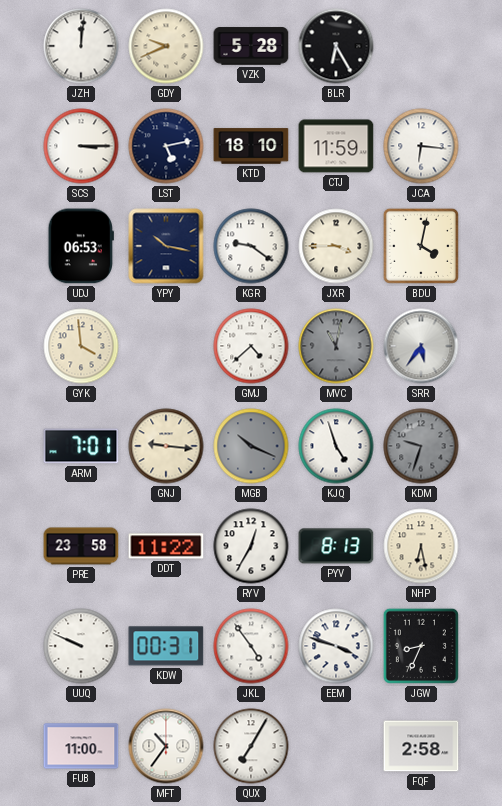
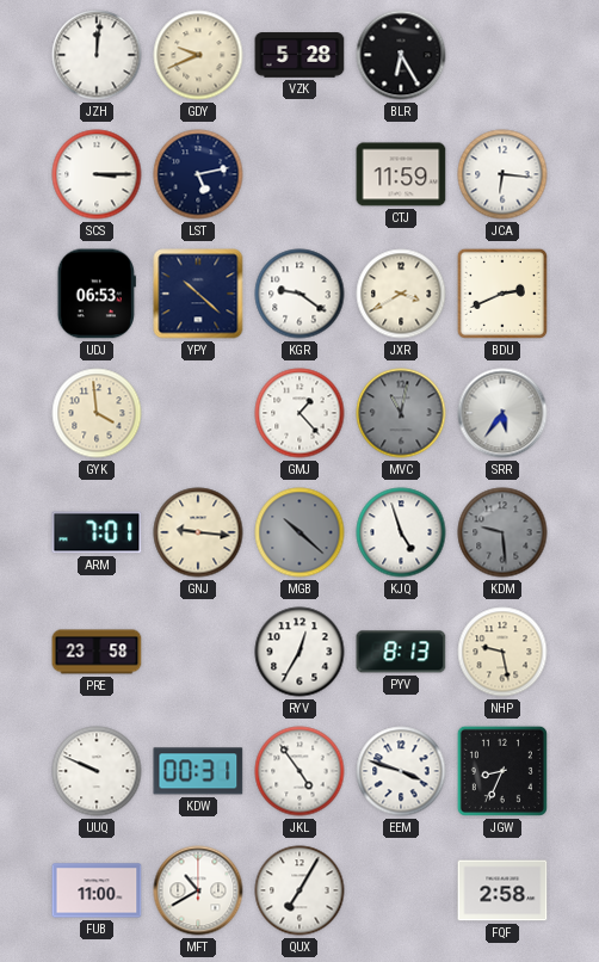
KTD: 18:10 -> none
YPY: 10:17 -> 10:22
JXR: 3:45 -> 3:40
BDU: 4:02 -> 2:41
GMJ: 4:38 -> 1:23
MGB: 10:19 -> 10:22
KDM: 9:33 -> 9:29
DDT: 11:22 -> none
NHP: 6:28 -> 9:28
MFT: 10:36 -> 10:40
